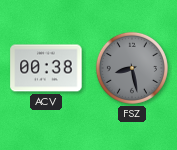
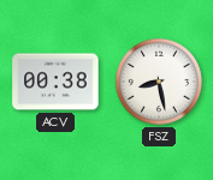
FSZ dial: grey -> white
